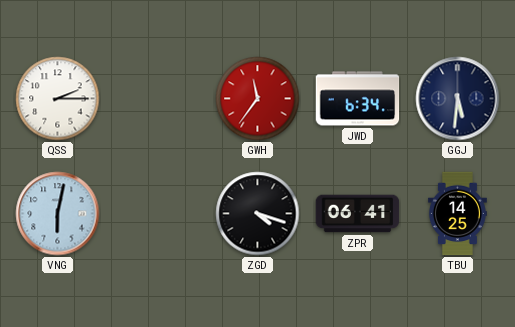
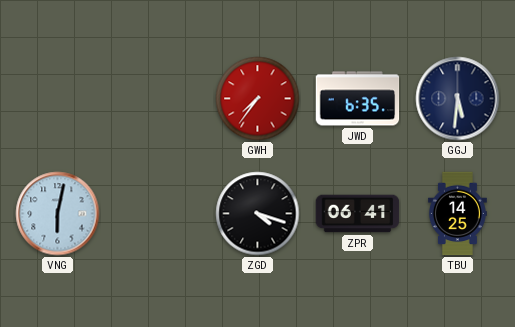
QSS: 2:15 -> none
GWH: 11:36 -> 7:36
JWD: 6:34 -> 6:35
